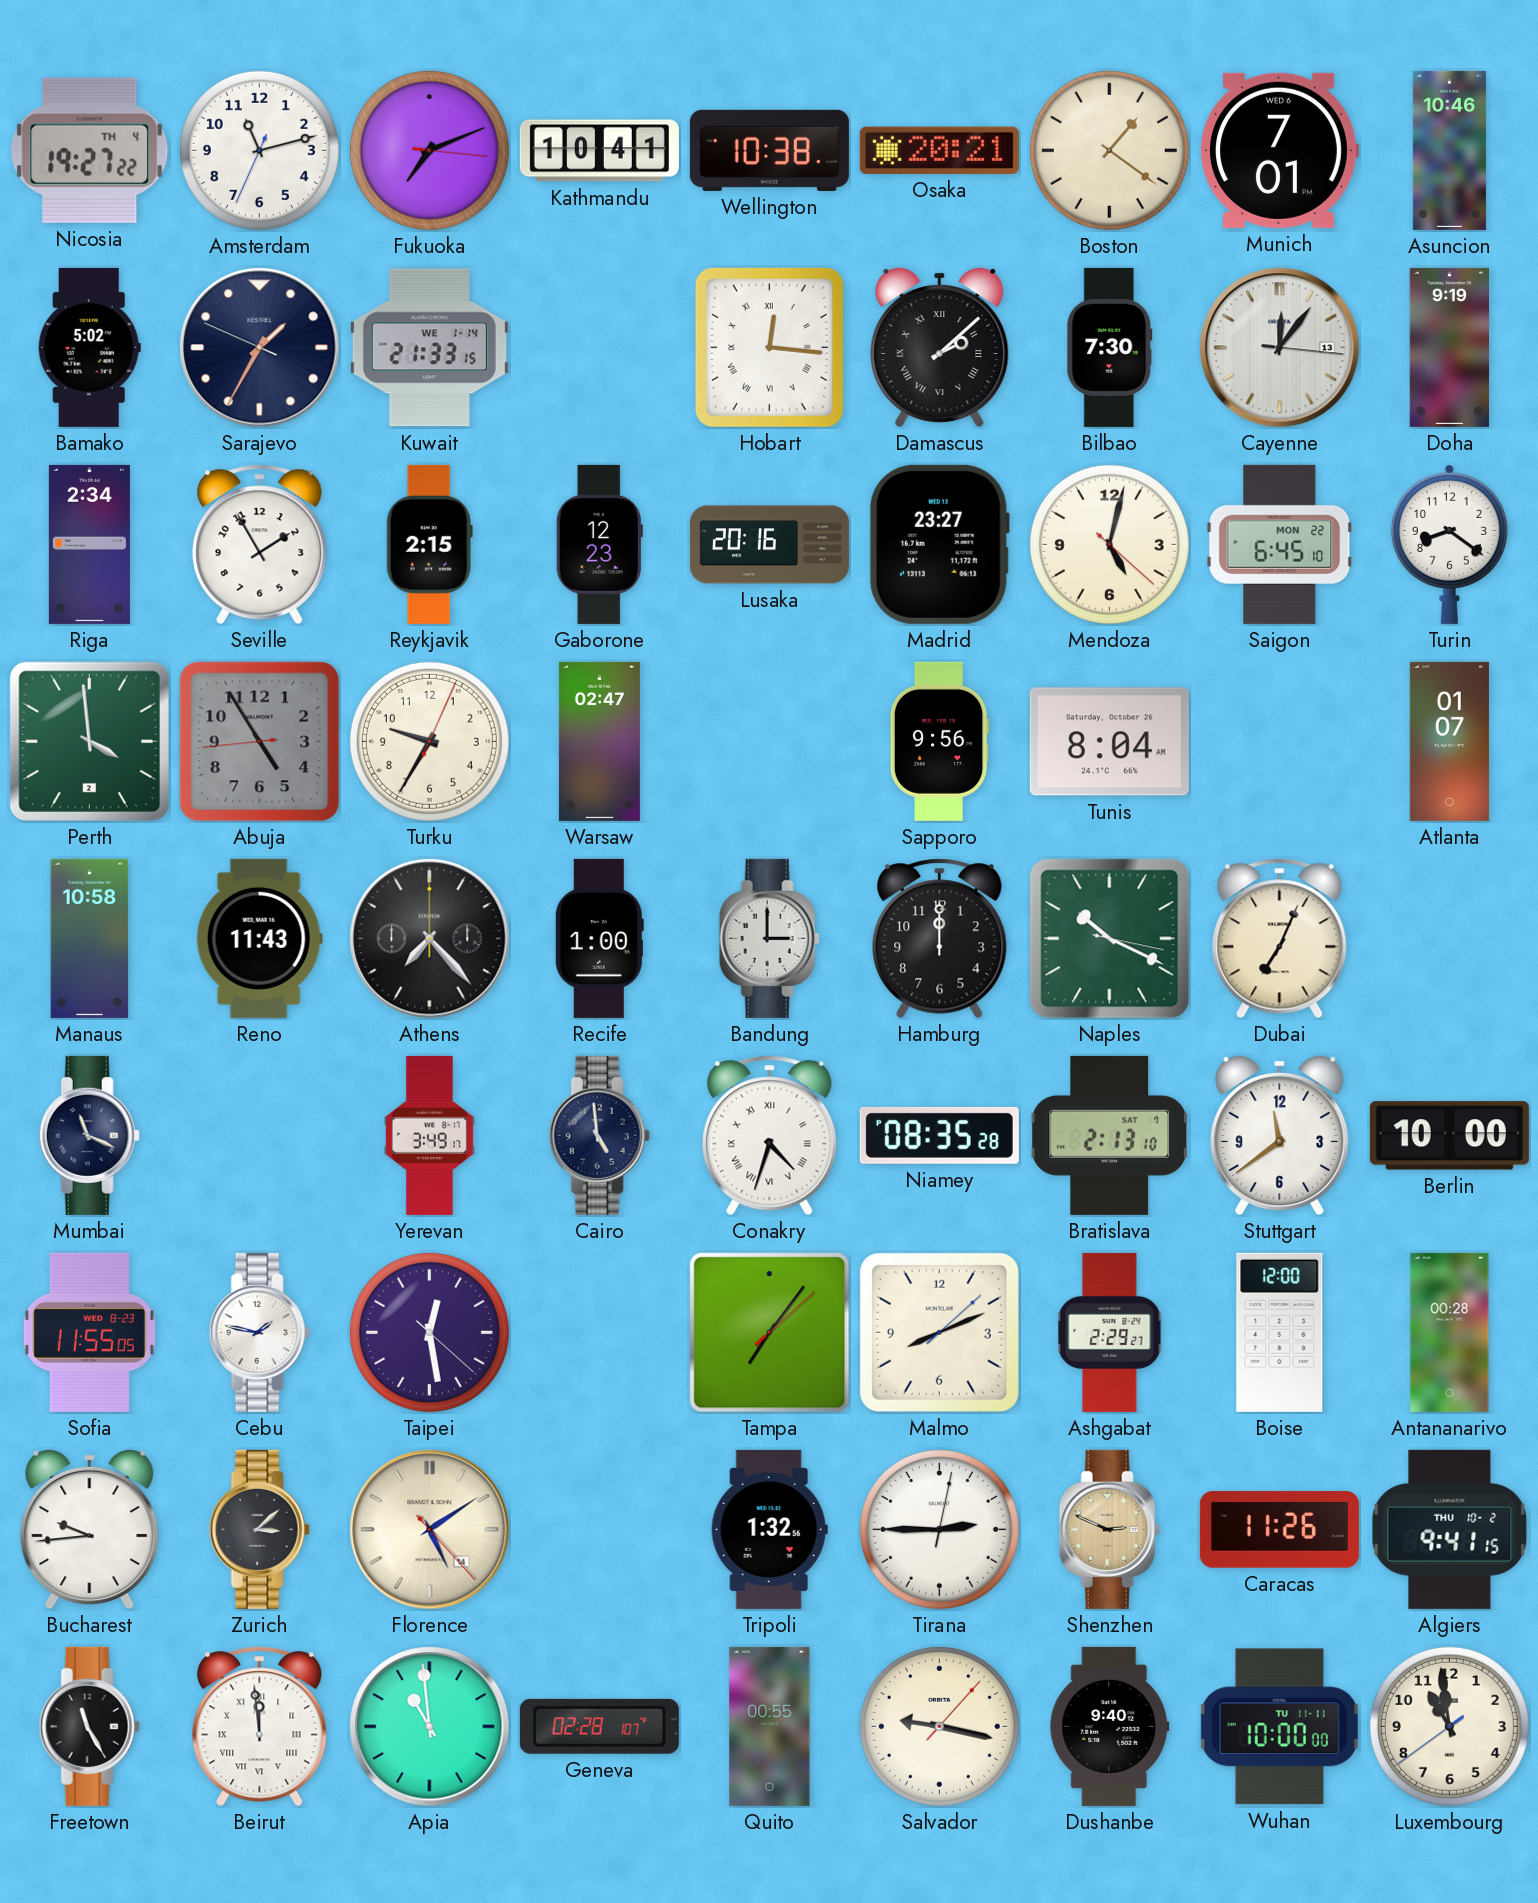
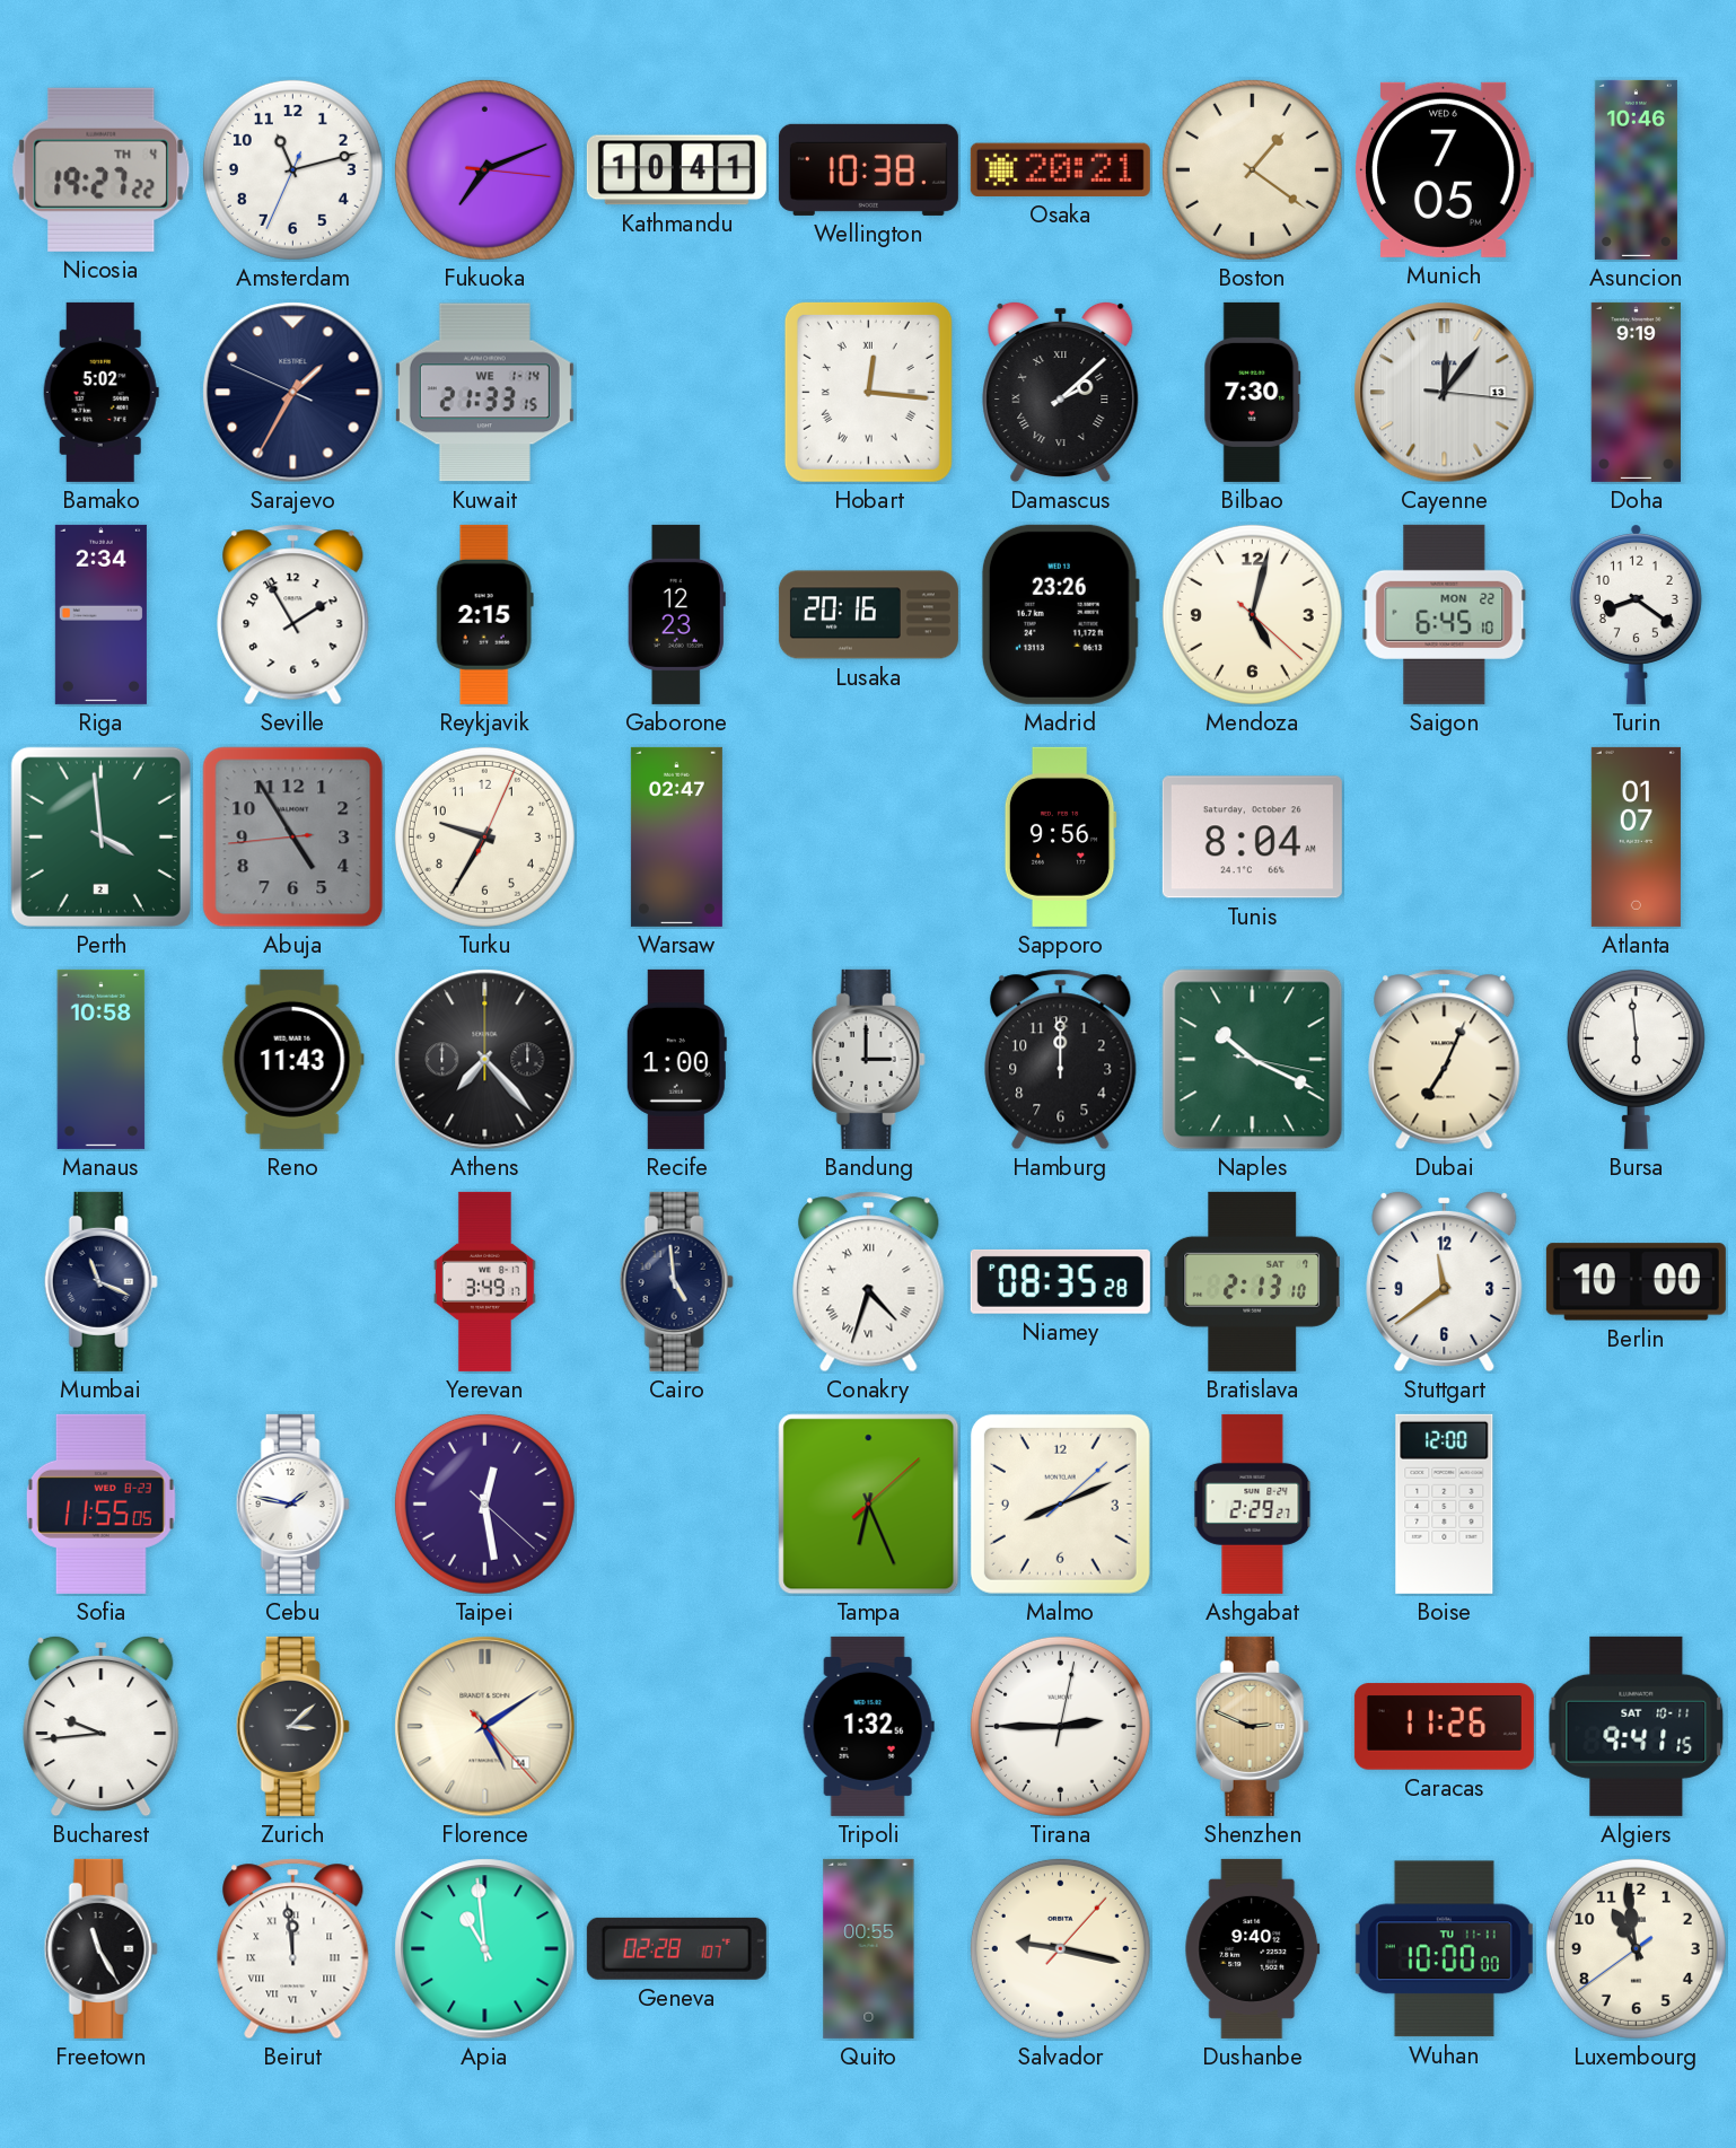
Munich: 7:01 -> 7:05
Madrid: 23:27 -> 23:26
Bursa: none -> 5:59
Tampa: 7:06 -> 6:26
Antananarivo: 00:28 -> none
Algiers date: THU 10-2 -> SAT 10-11
